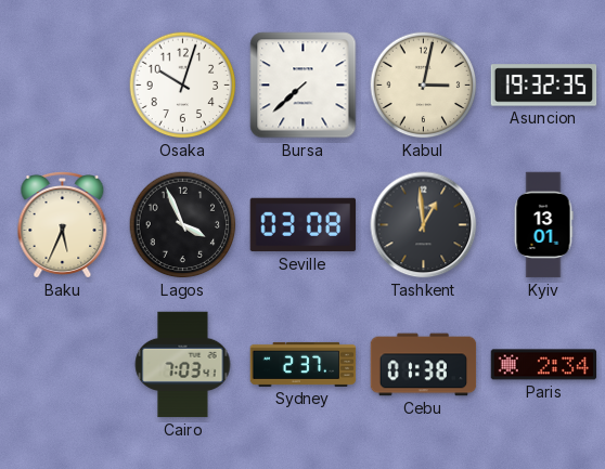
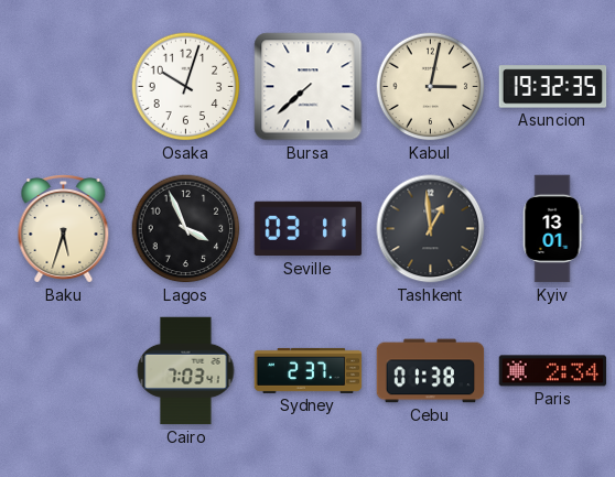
Baku: 5:34 -> 5:33
Seville: 03:08 -> 03:11
